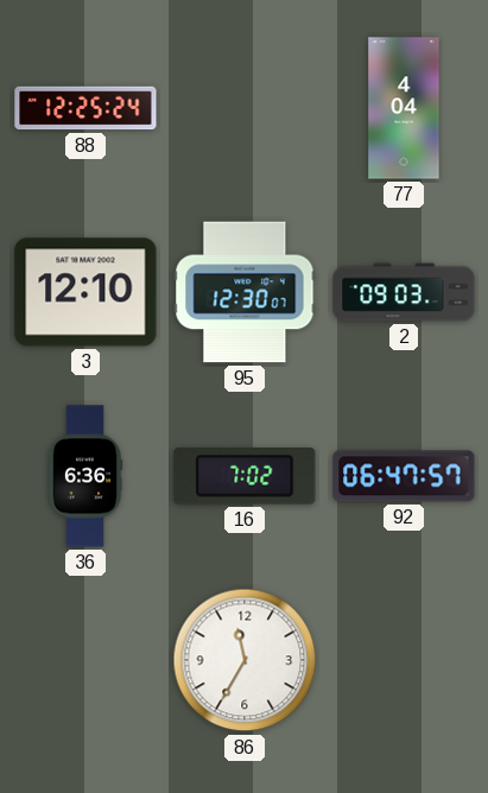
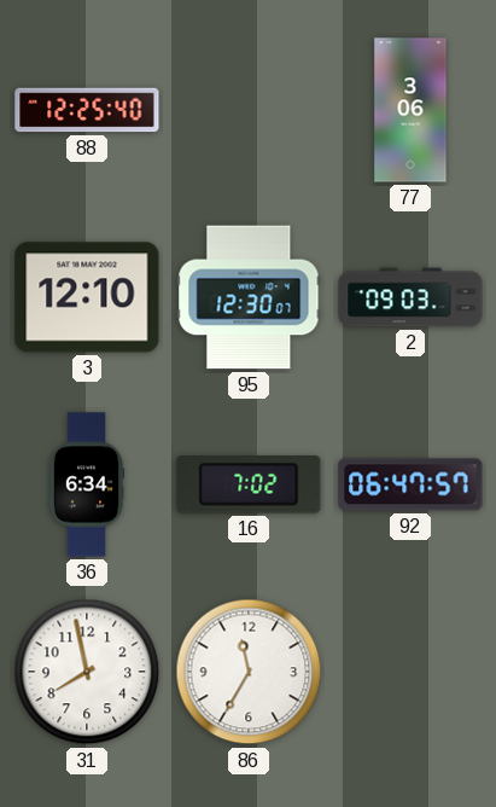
88: 12:25:24 -> 12:25:40
77: 4:04 -> 3:06
36: 6:36 -> 6:34
31: none -> 7:58
